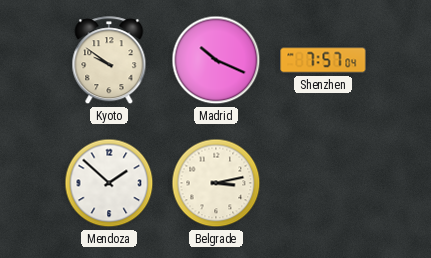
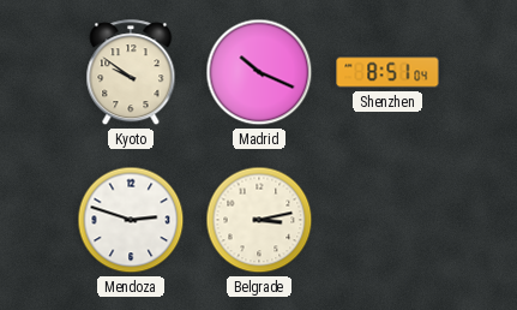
Shenzhen: 7:57 -> 8:51
Mendoza: 1:52 -> 2:48
